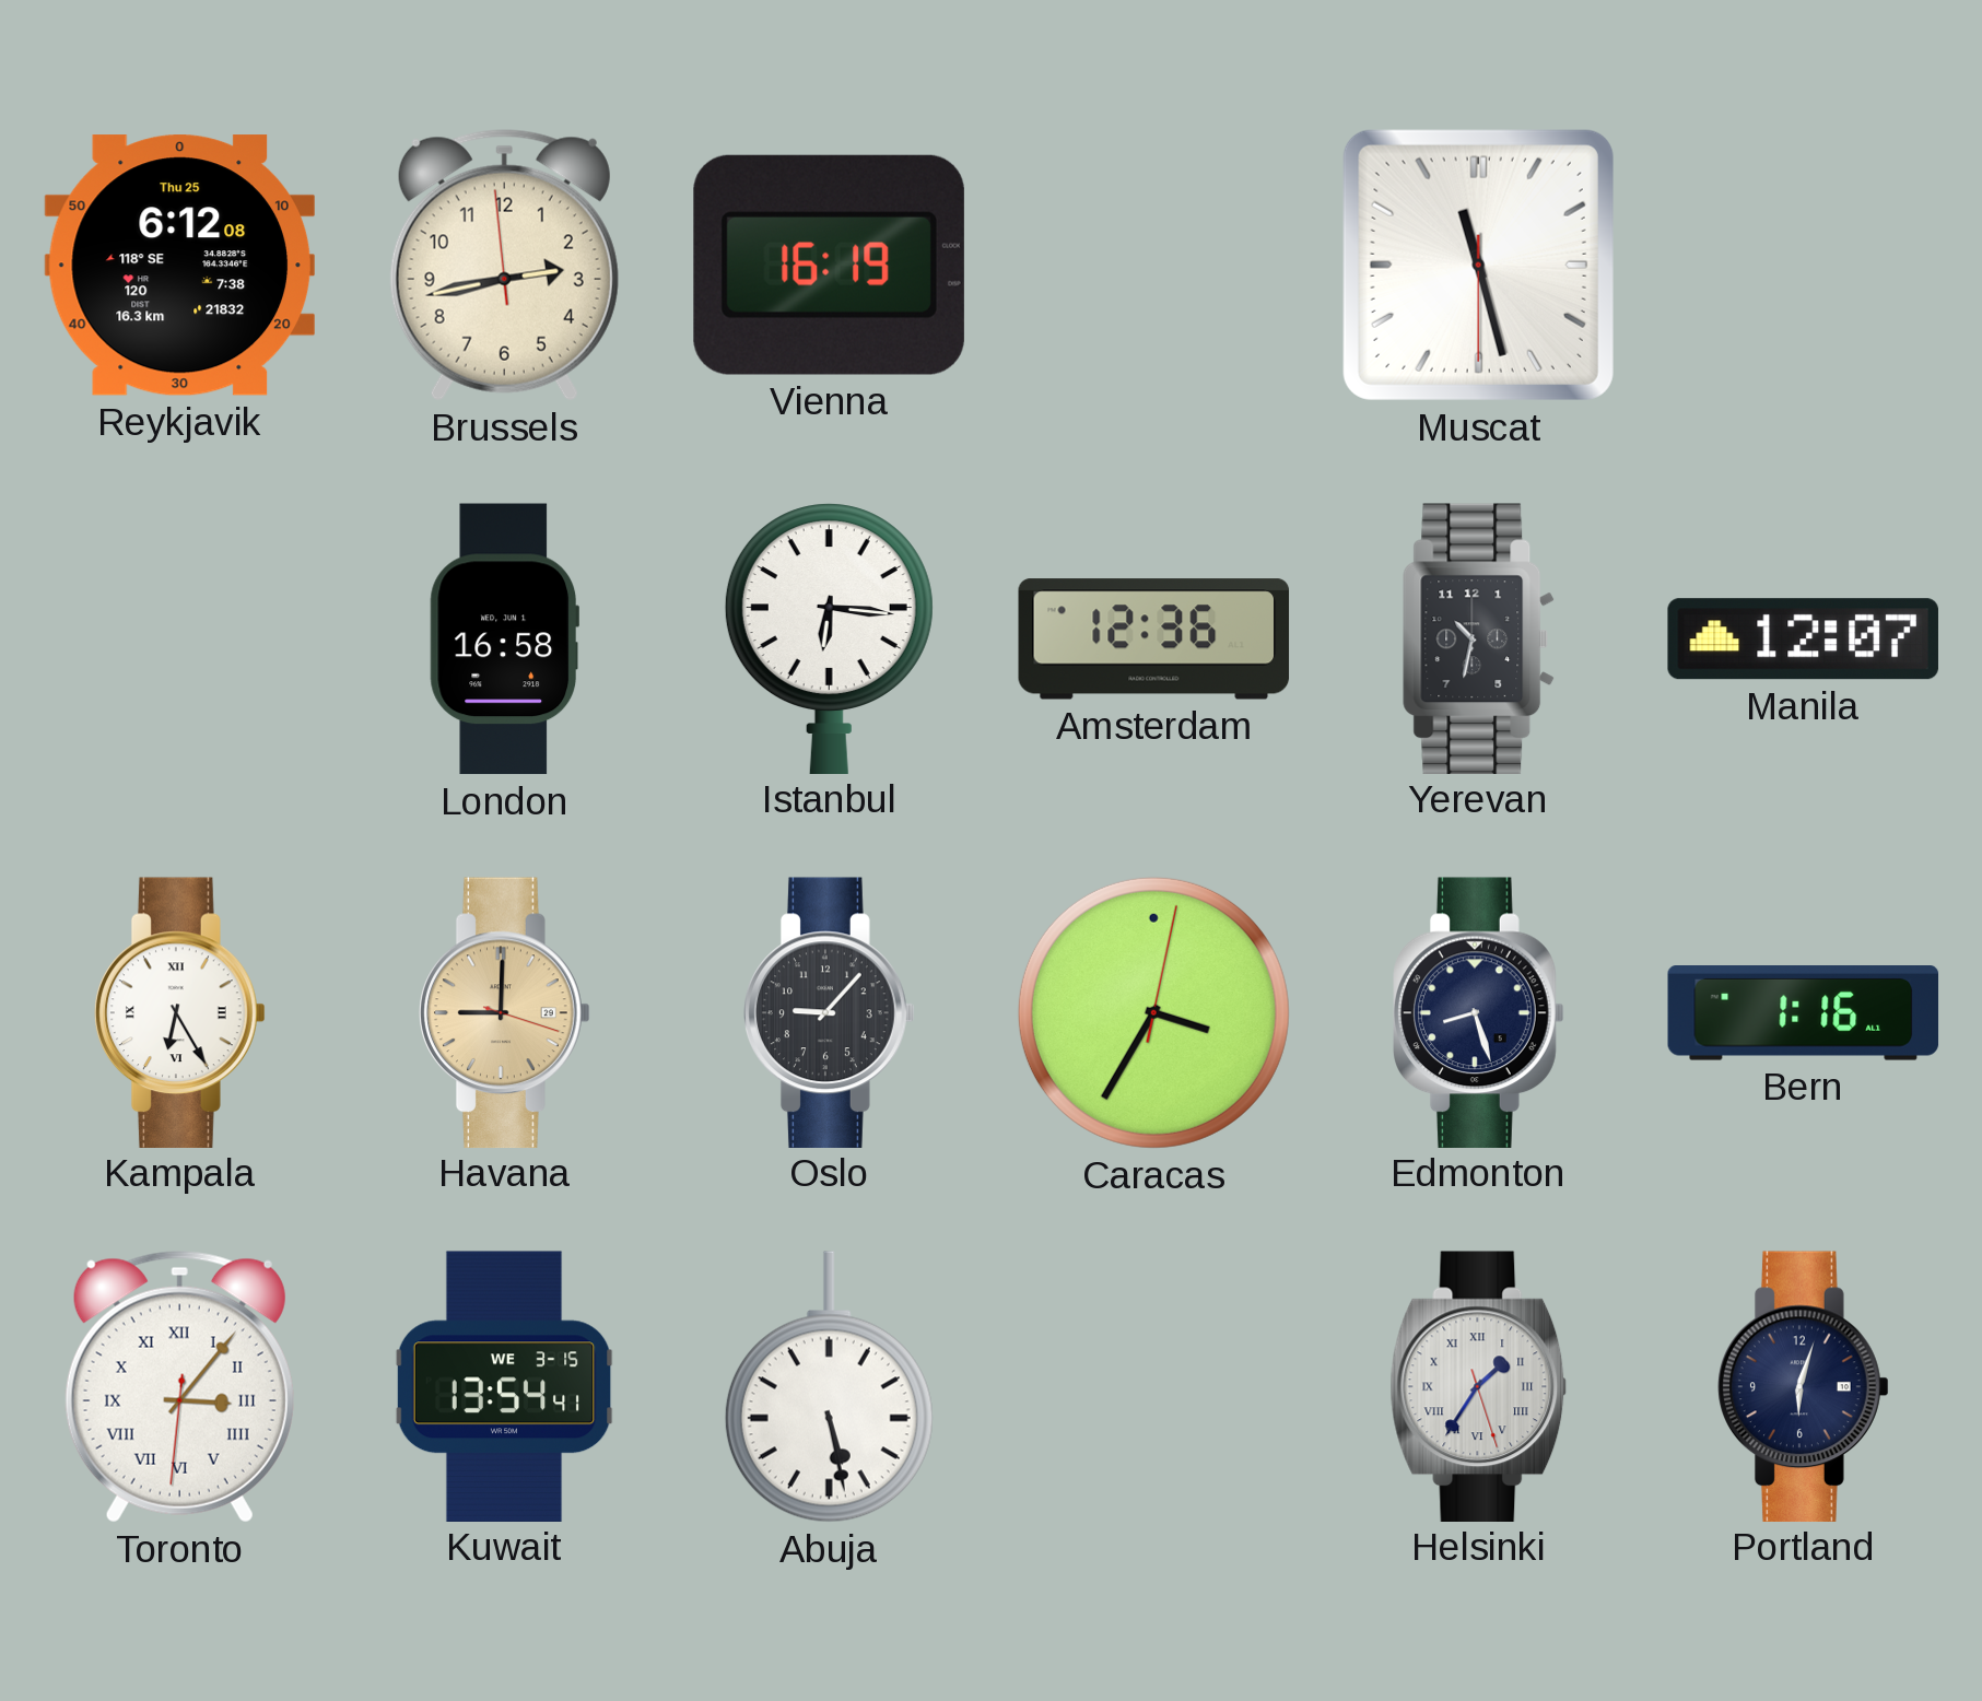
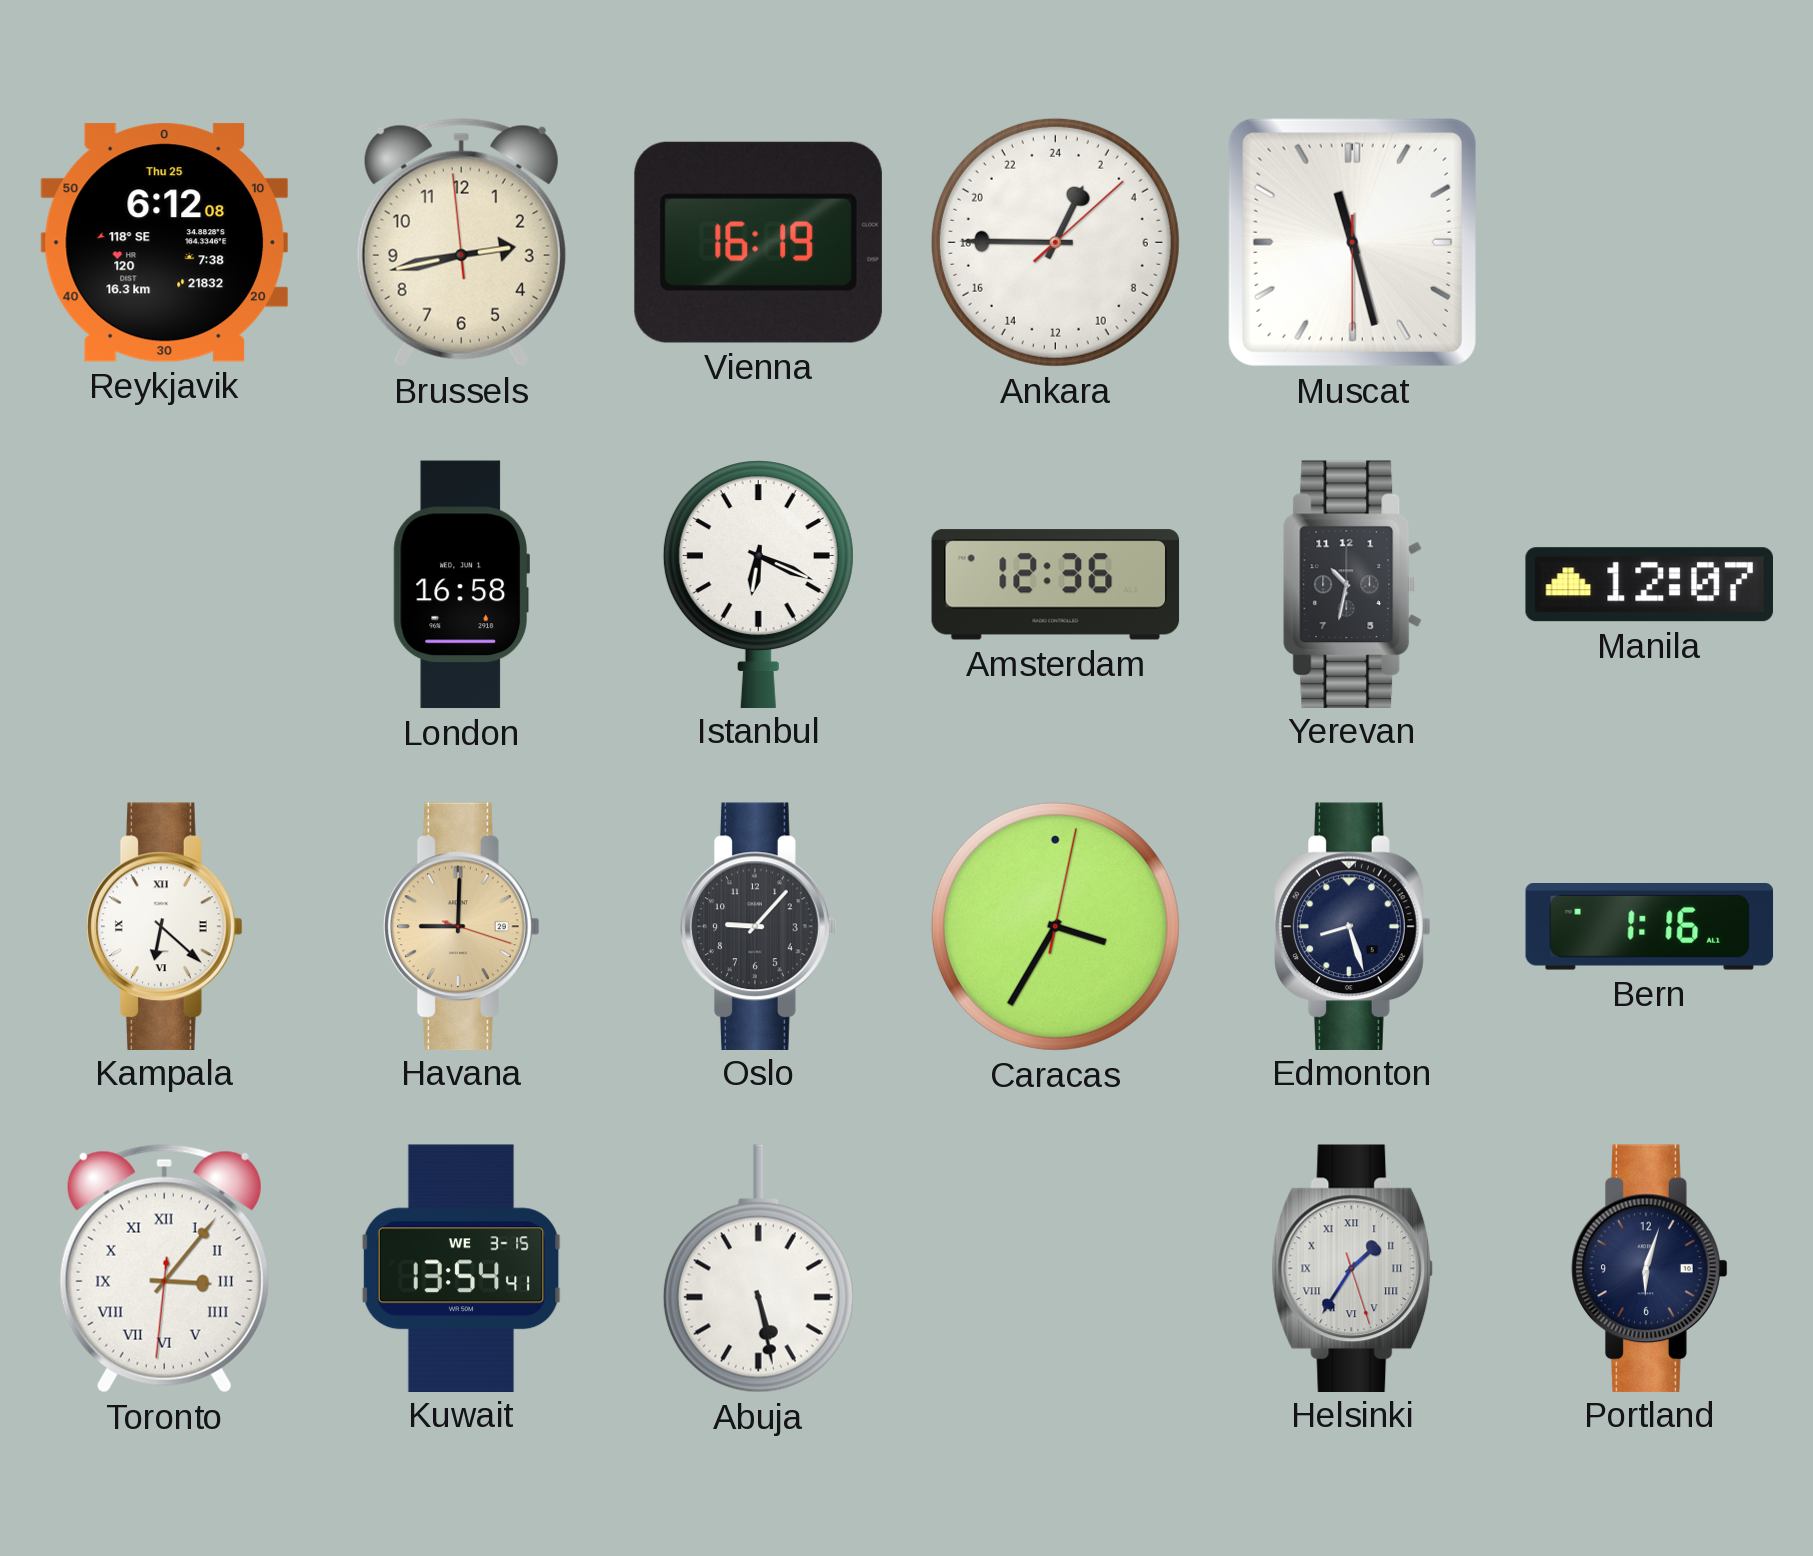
Ankara: none -> 1:45
Istanbul: 6:16 -> 6:19
Kampala: 6:25 -> 6:22
